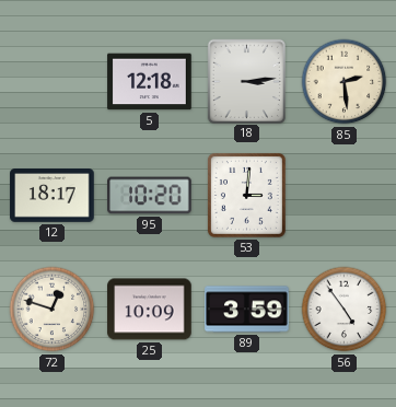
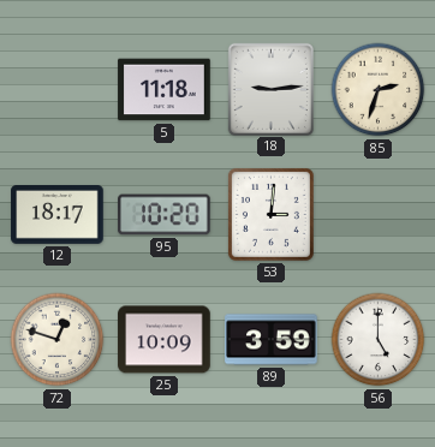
5: 12:18 -> 11:18
18: 3:14 -> 9:14
85: 2:29 -> 2:33
56: 4:54 -> 5:00
